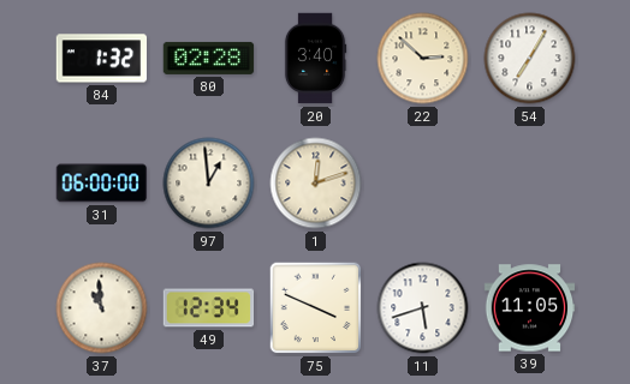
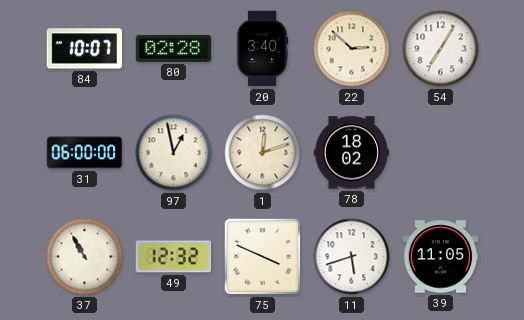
84: 1:32 -> 10:07
97: 12:59 -> 12:58
78: none -> 18:02
37: 10:59 -> 10:55
49: 12:34 -> 12:32
